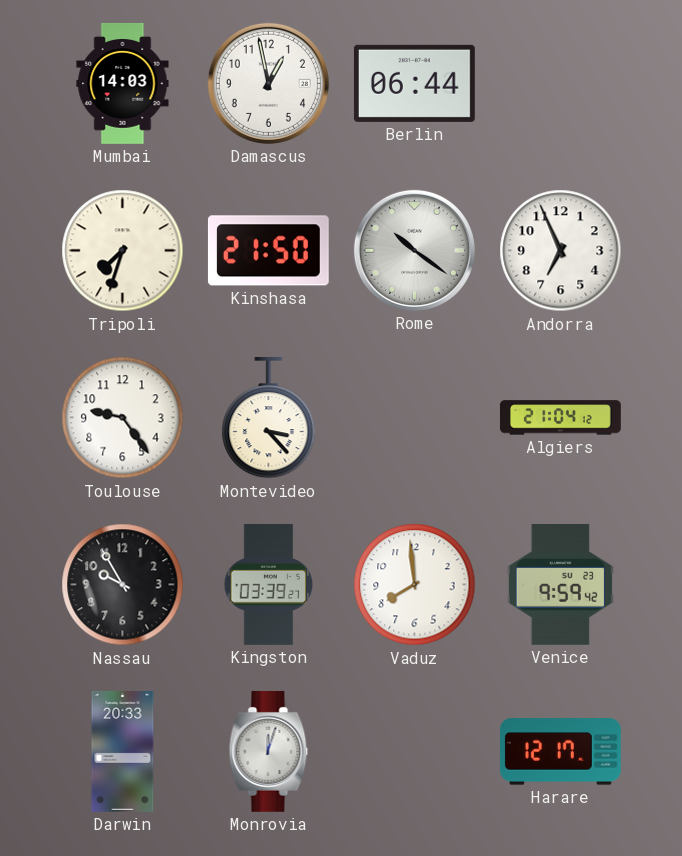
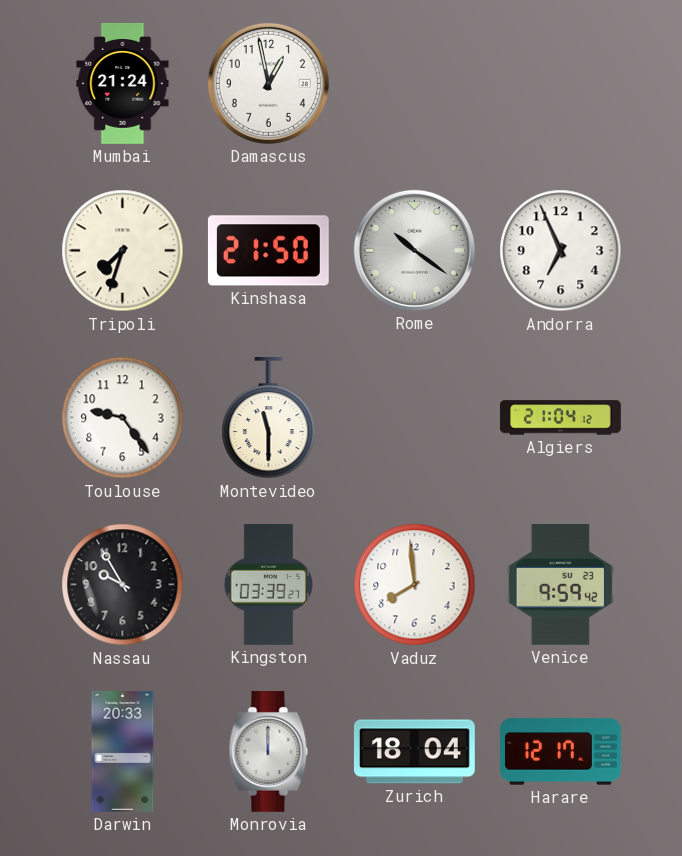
Mumbai: 14:03 -> 21:24
Berlin: 06:44 -> none
Montevideo: 3:23 -> 11:30
Monrovia: 12:03 -> 12:00
Zurich: none -> 18:04
